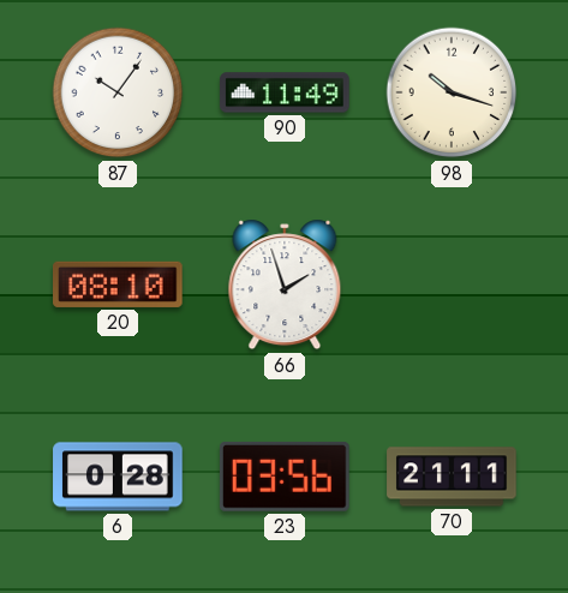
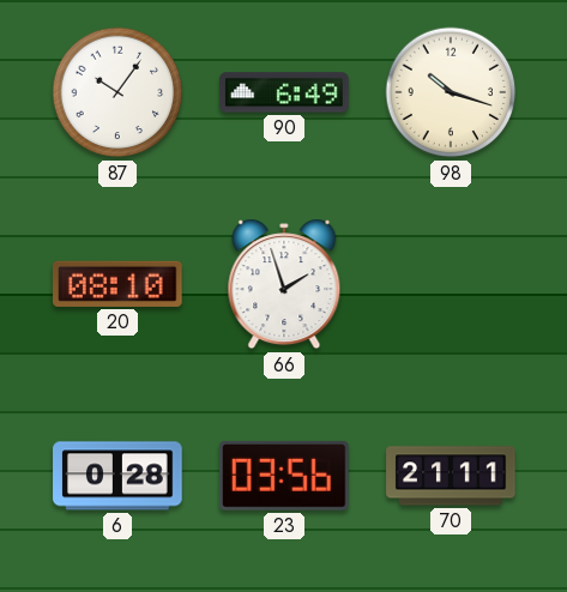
90: 11:49 -> 6:49
